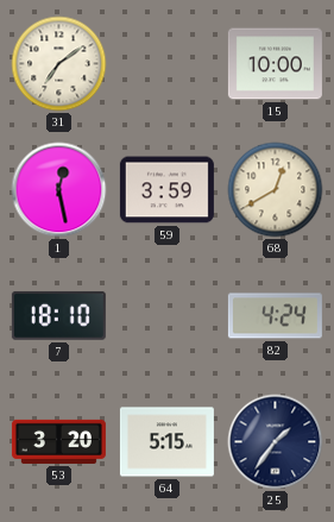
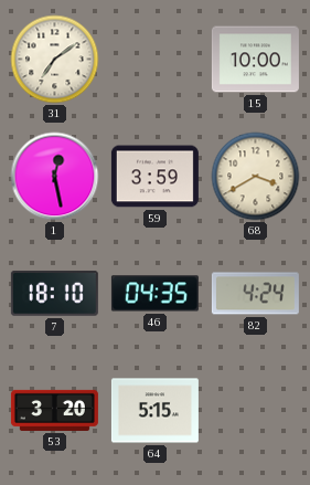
68: 12:40 -> 3:40
46: none -> 04:35
25: 1:36 -> none
